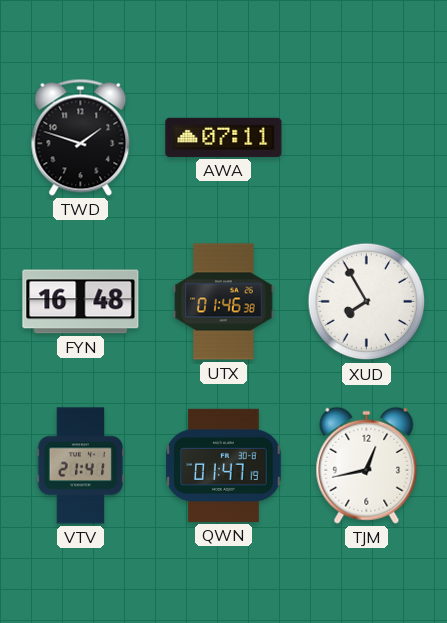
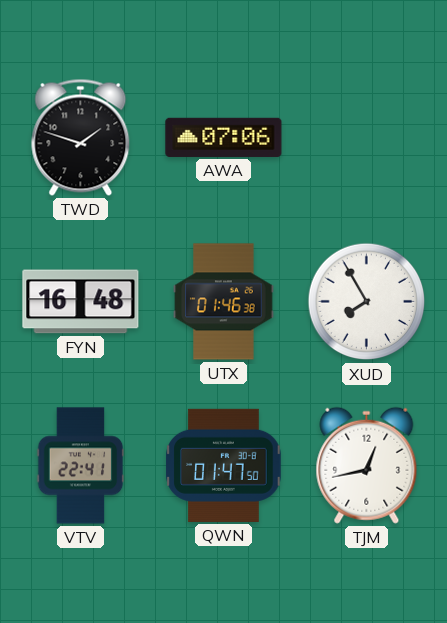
AWA: 07:11 -> 07:06
VTV: 21:41 -> 22:41
QWN: 01:47:19 -> 01:47:50
